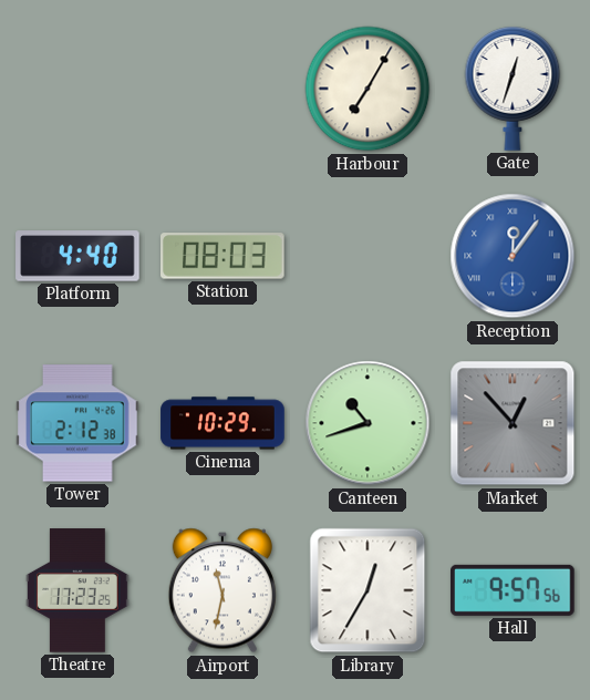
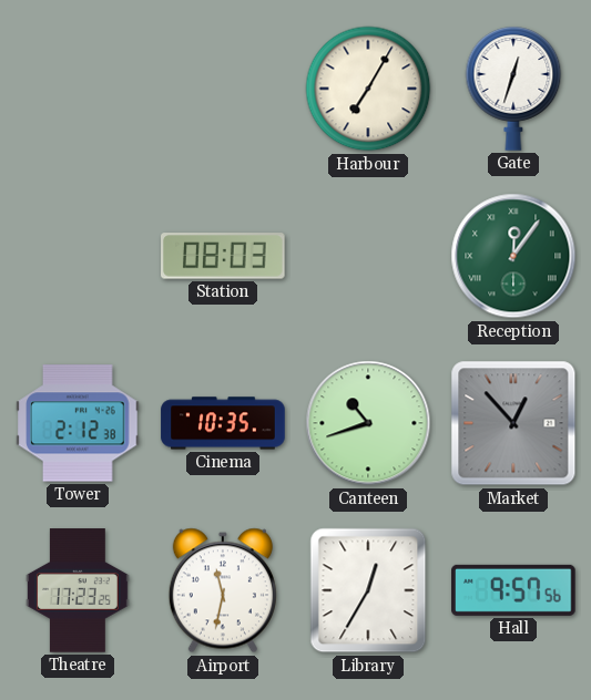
Platform: 4:40 -> none
Reception dial: blue -> green
Cinema: 10:29 -> 10:35
